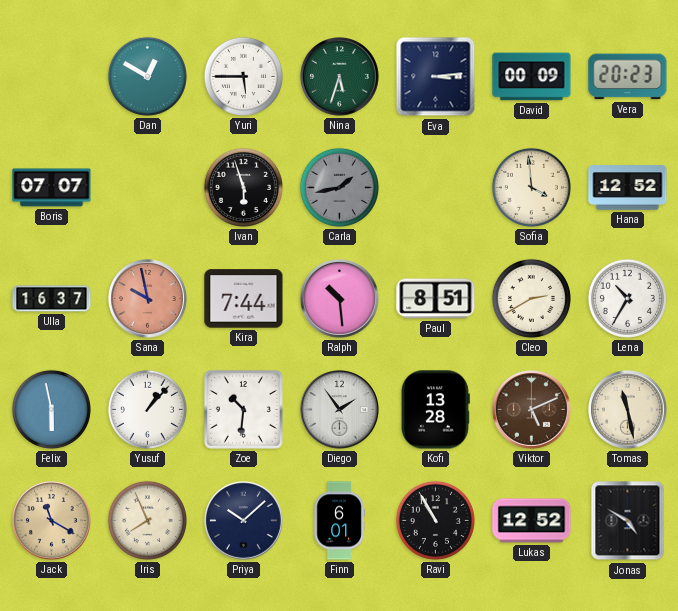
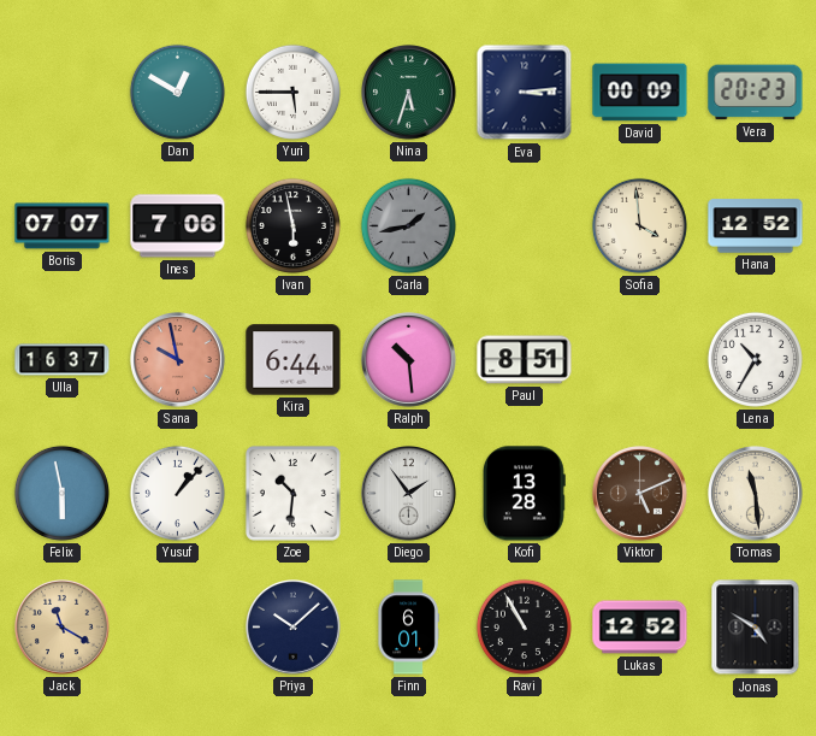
Ines: none -> 7:06
Ivan: 5:57 -> 5:58
Kira: 7:44 -> 6:44
Cleo: 2:40 -> none
Tomas: 11:28 -> 11:29
Iris: 7:56 -> none
